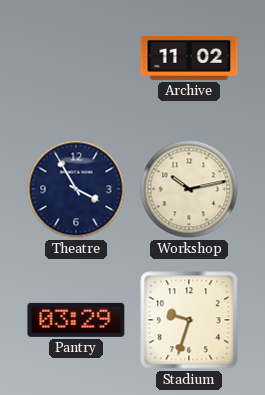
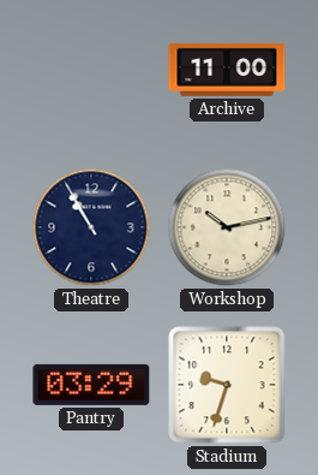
Archive: 11:02 -> 11:00
Theatre: 3:55 -> 10:55
